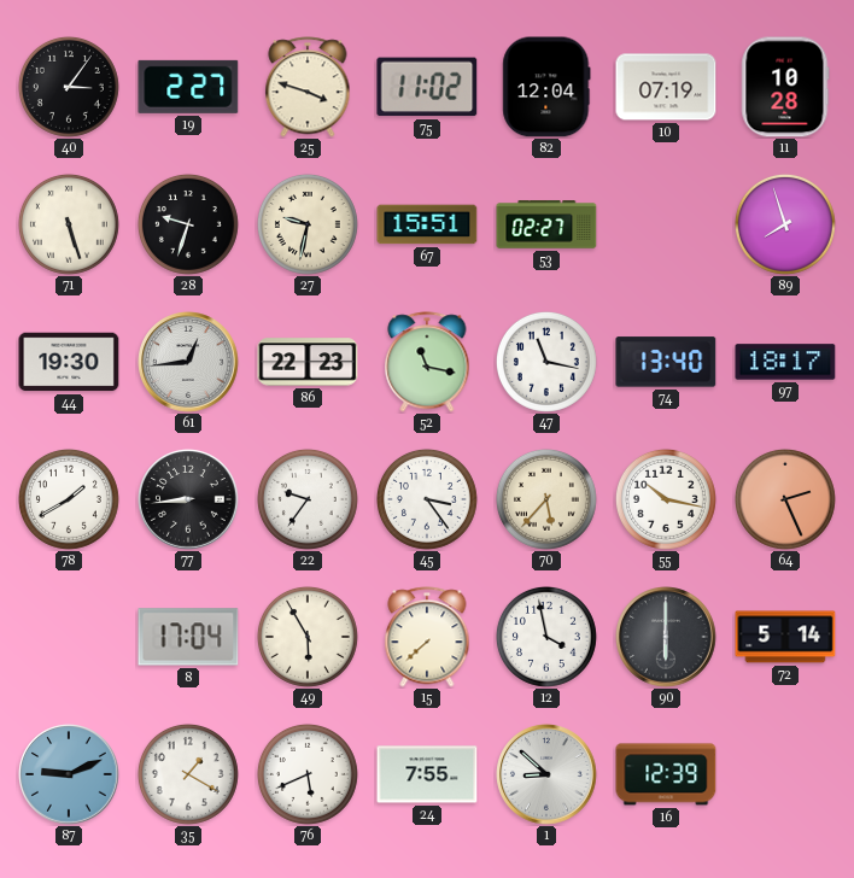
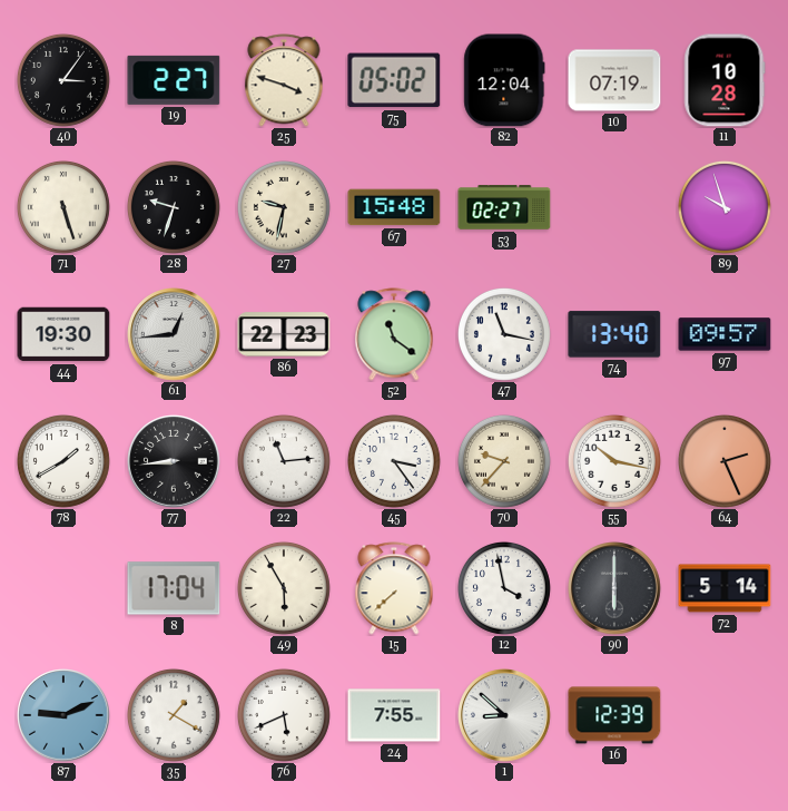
75: 11:02 -> 05:02
67: 15:51 -> 15:48
89: 7:57 -> 9:57
52: 11:17 -> 11:21
97: 18:17 -> 09:57
22: 9:36 -> 11:14
70: 5:37 -> 9:37
